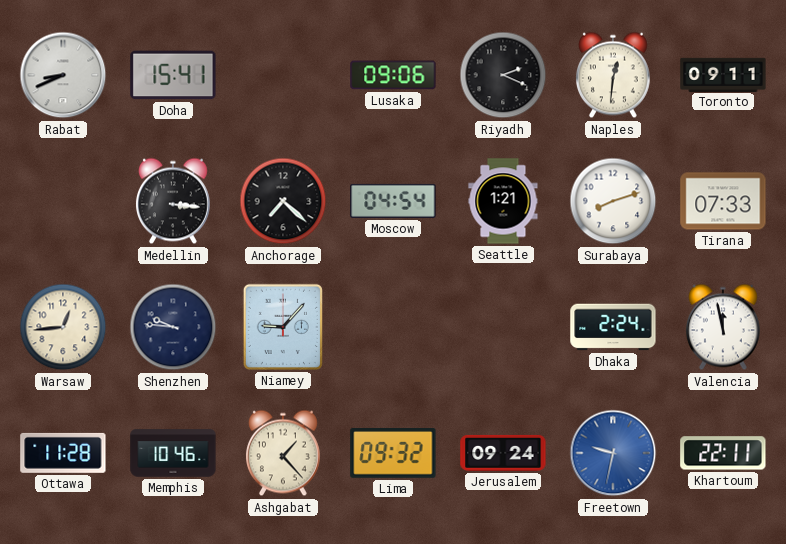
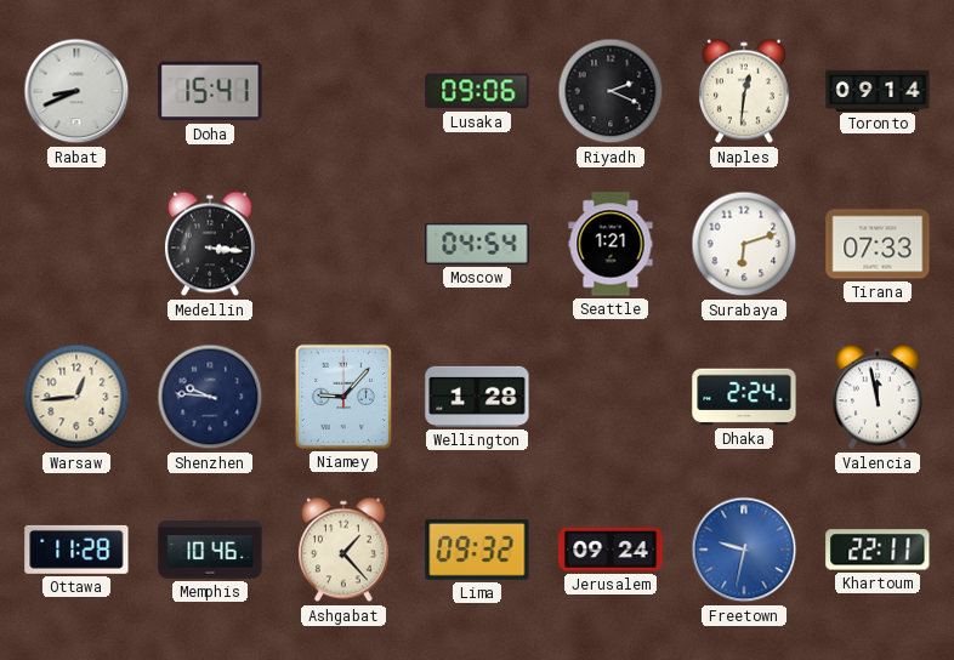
Toronto: 09:11 -> 09:14
Anchorage: 7:22 -> none
Surabaya: 8:12 -> 6:12
Wellington: none -> 1:28
